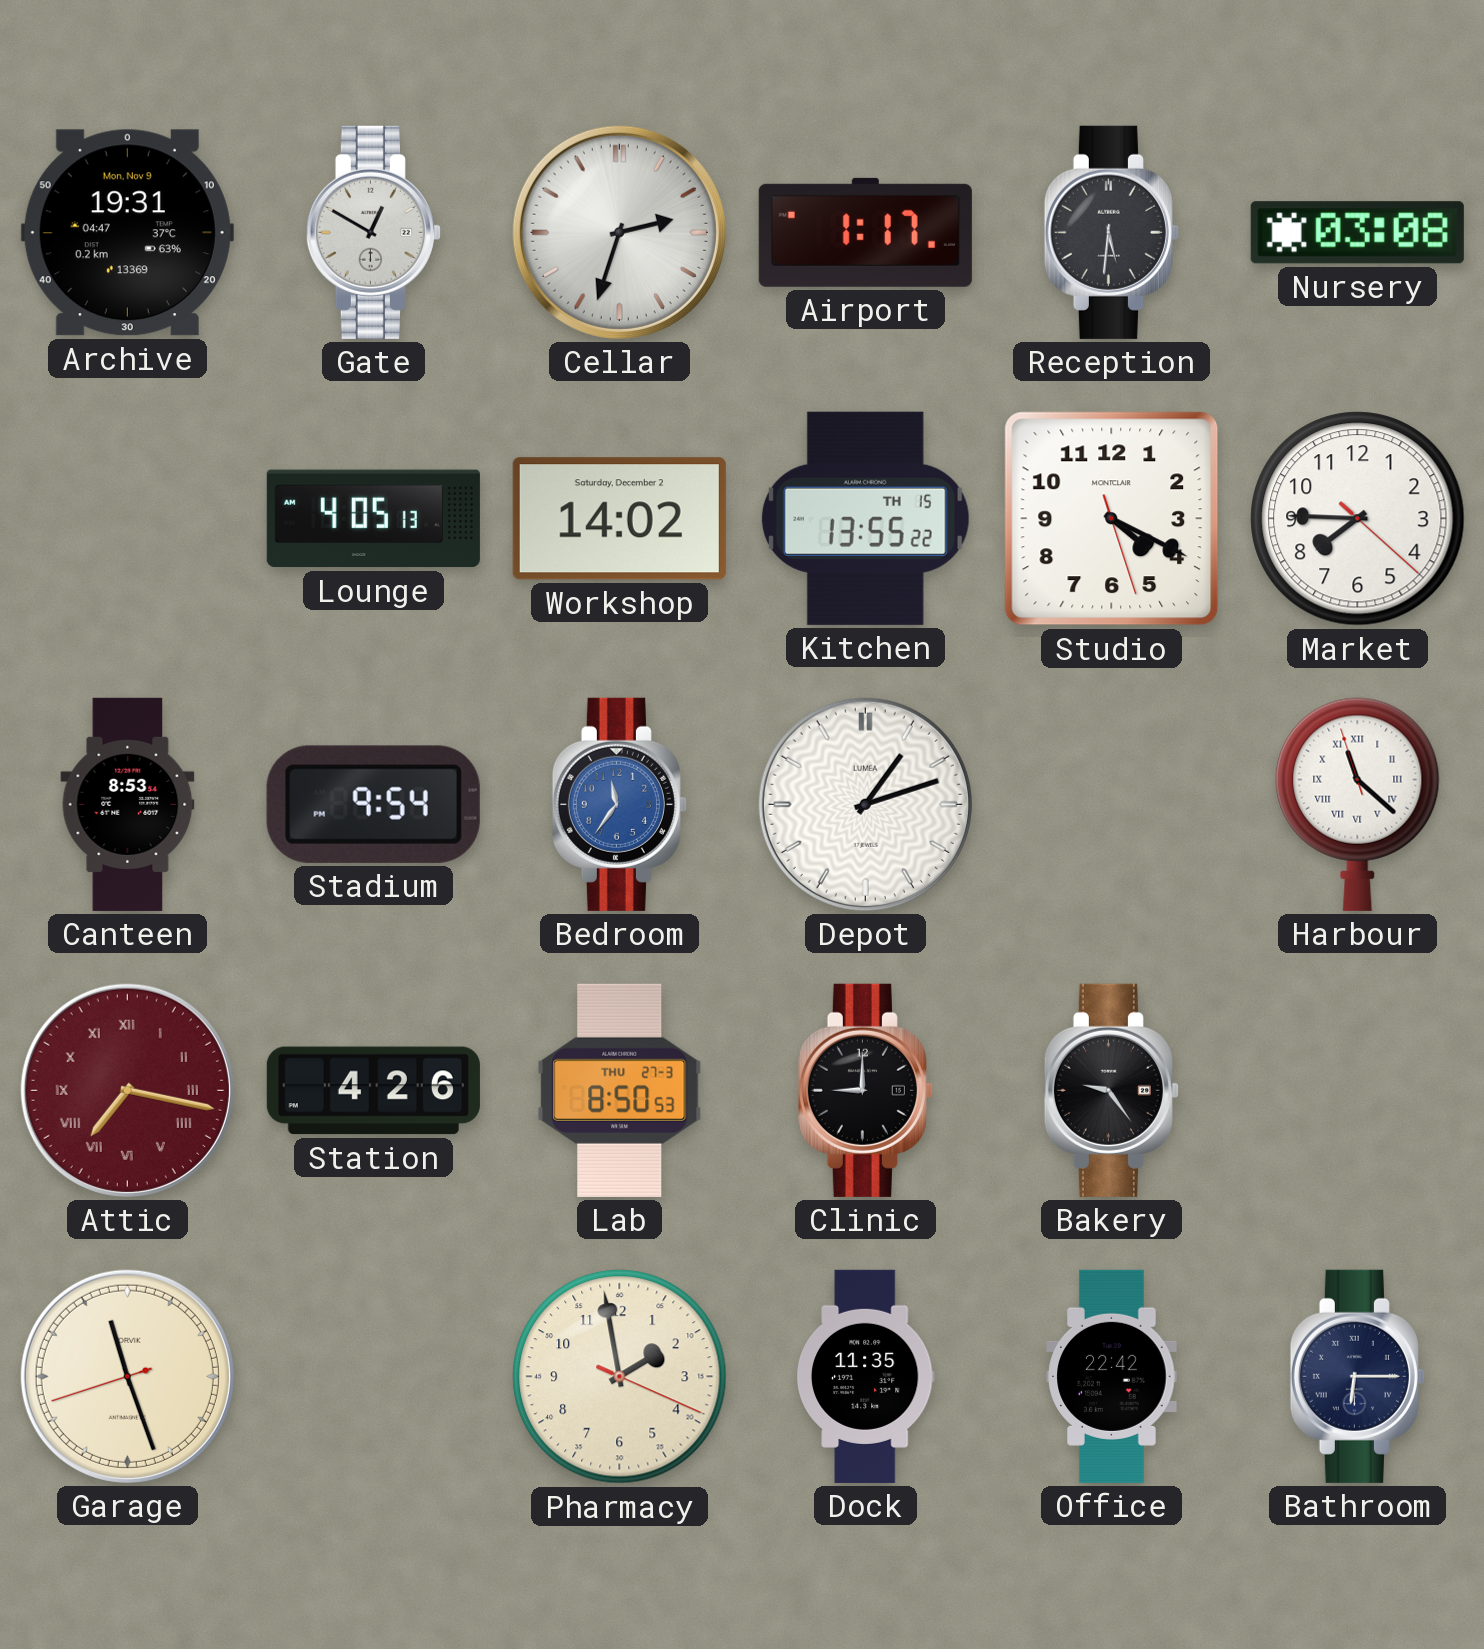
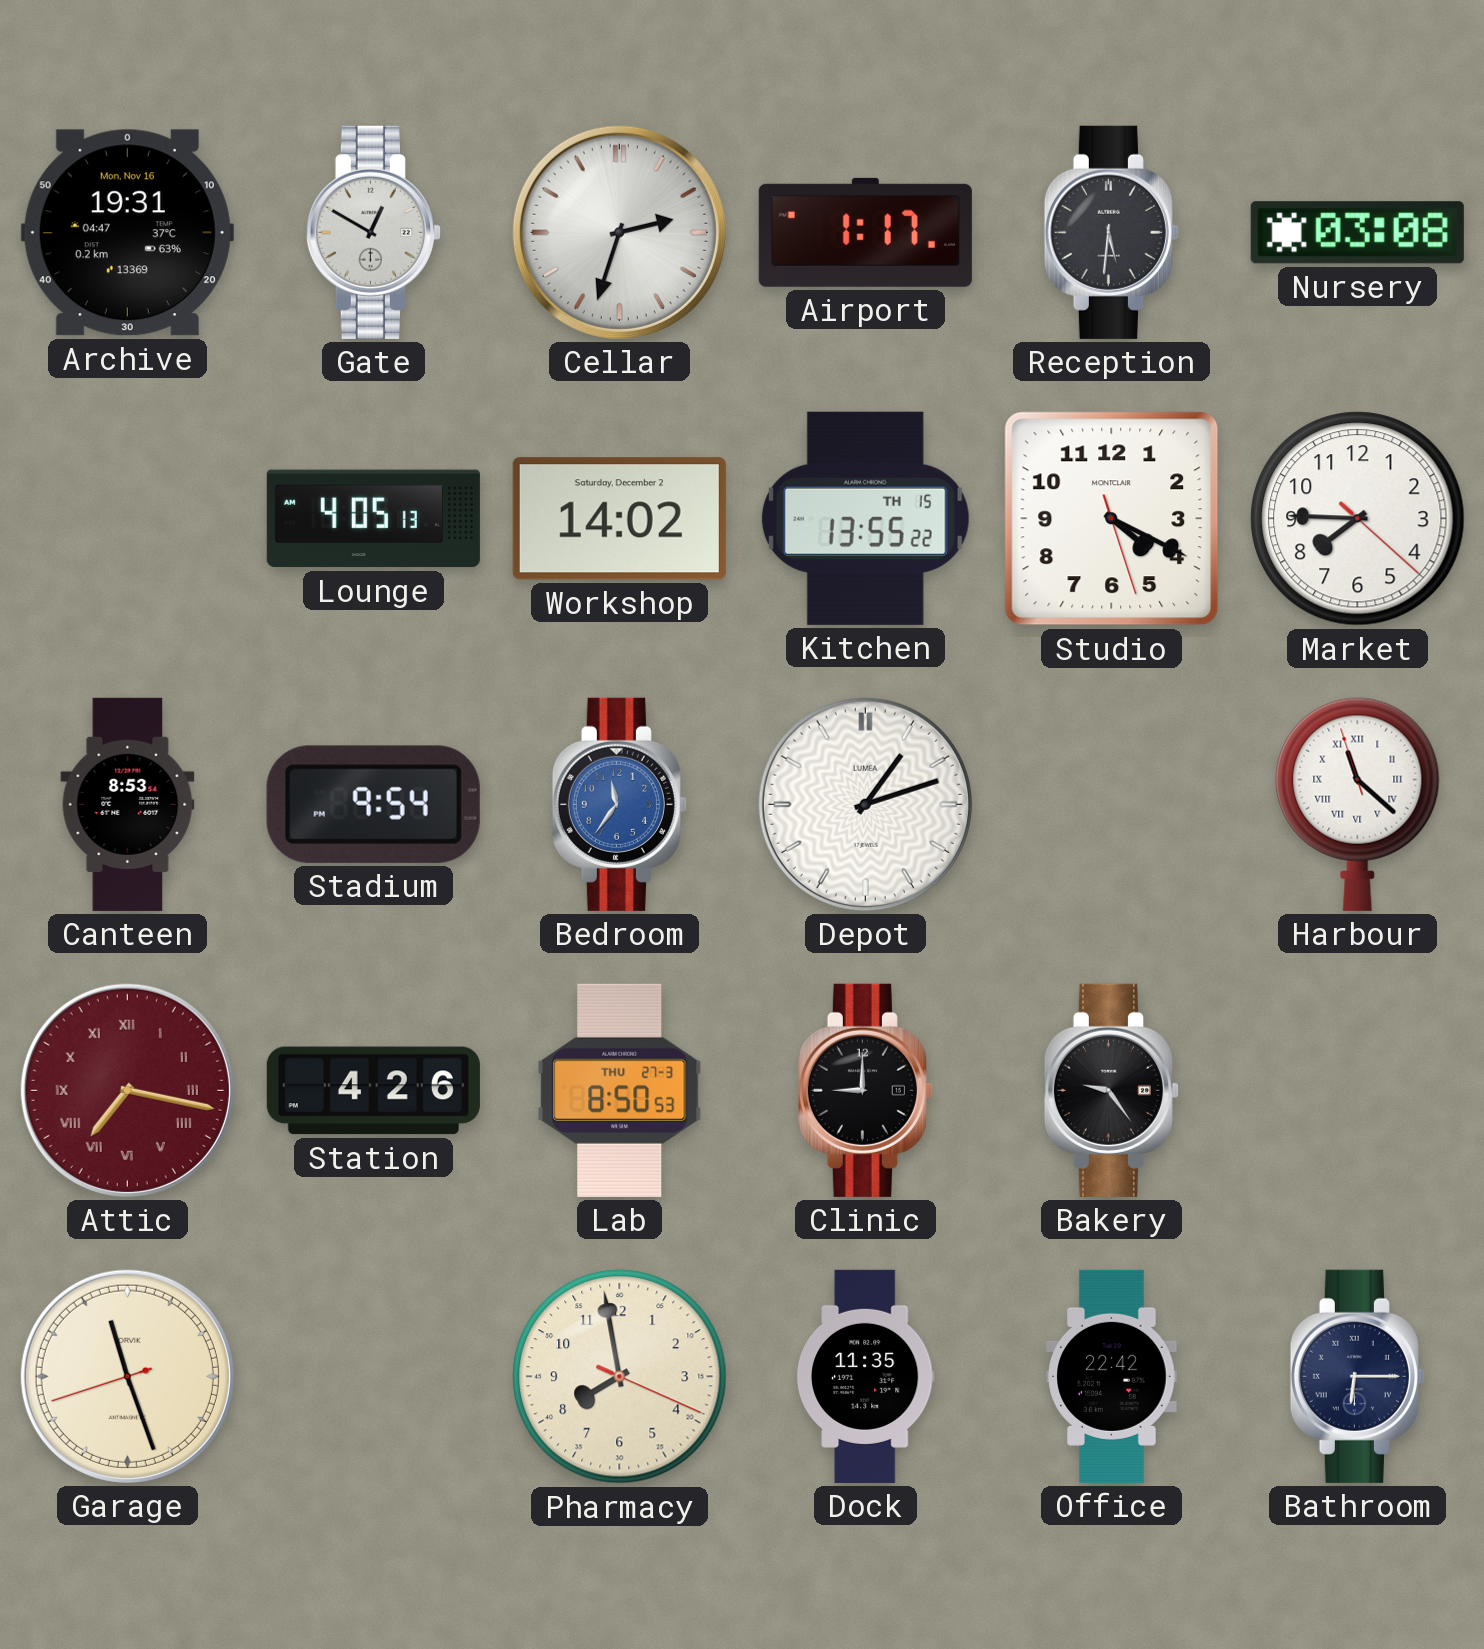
Archive date: Mon, Nov 9 -> Mon, Nov 16
Pharmacy: 1:58 -> 7:58
